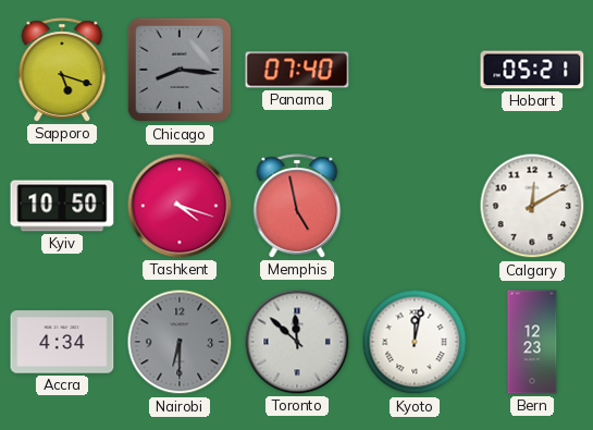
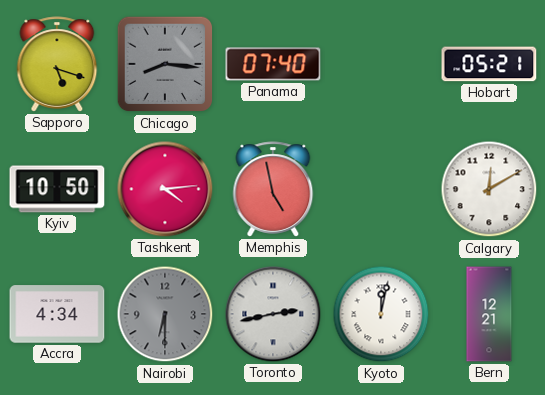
Tashkent: 4:18 -> 4:14
Toronto: 11:52 -> 2:43
Bern: 12:23 -> 12:21
